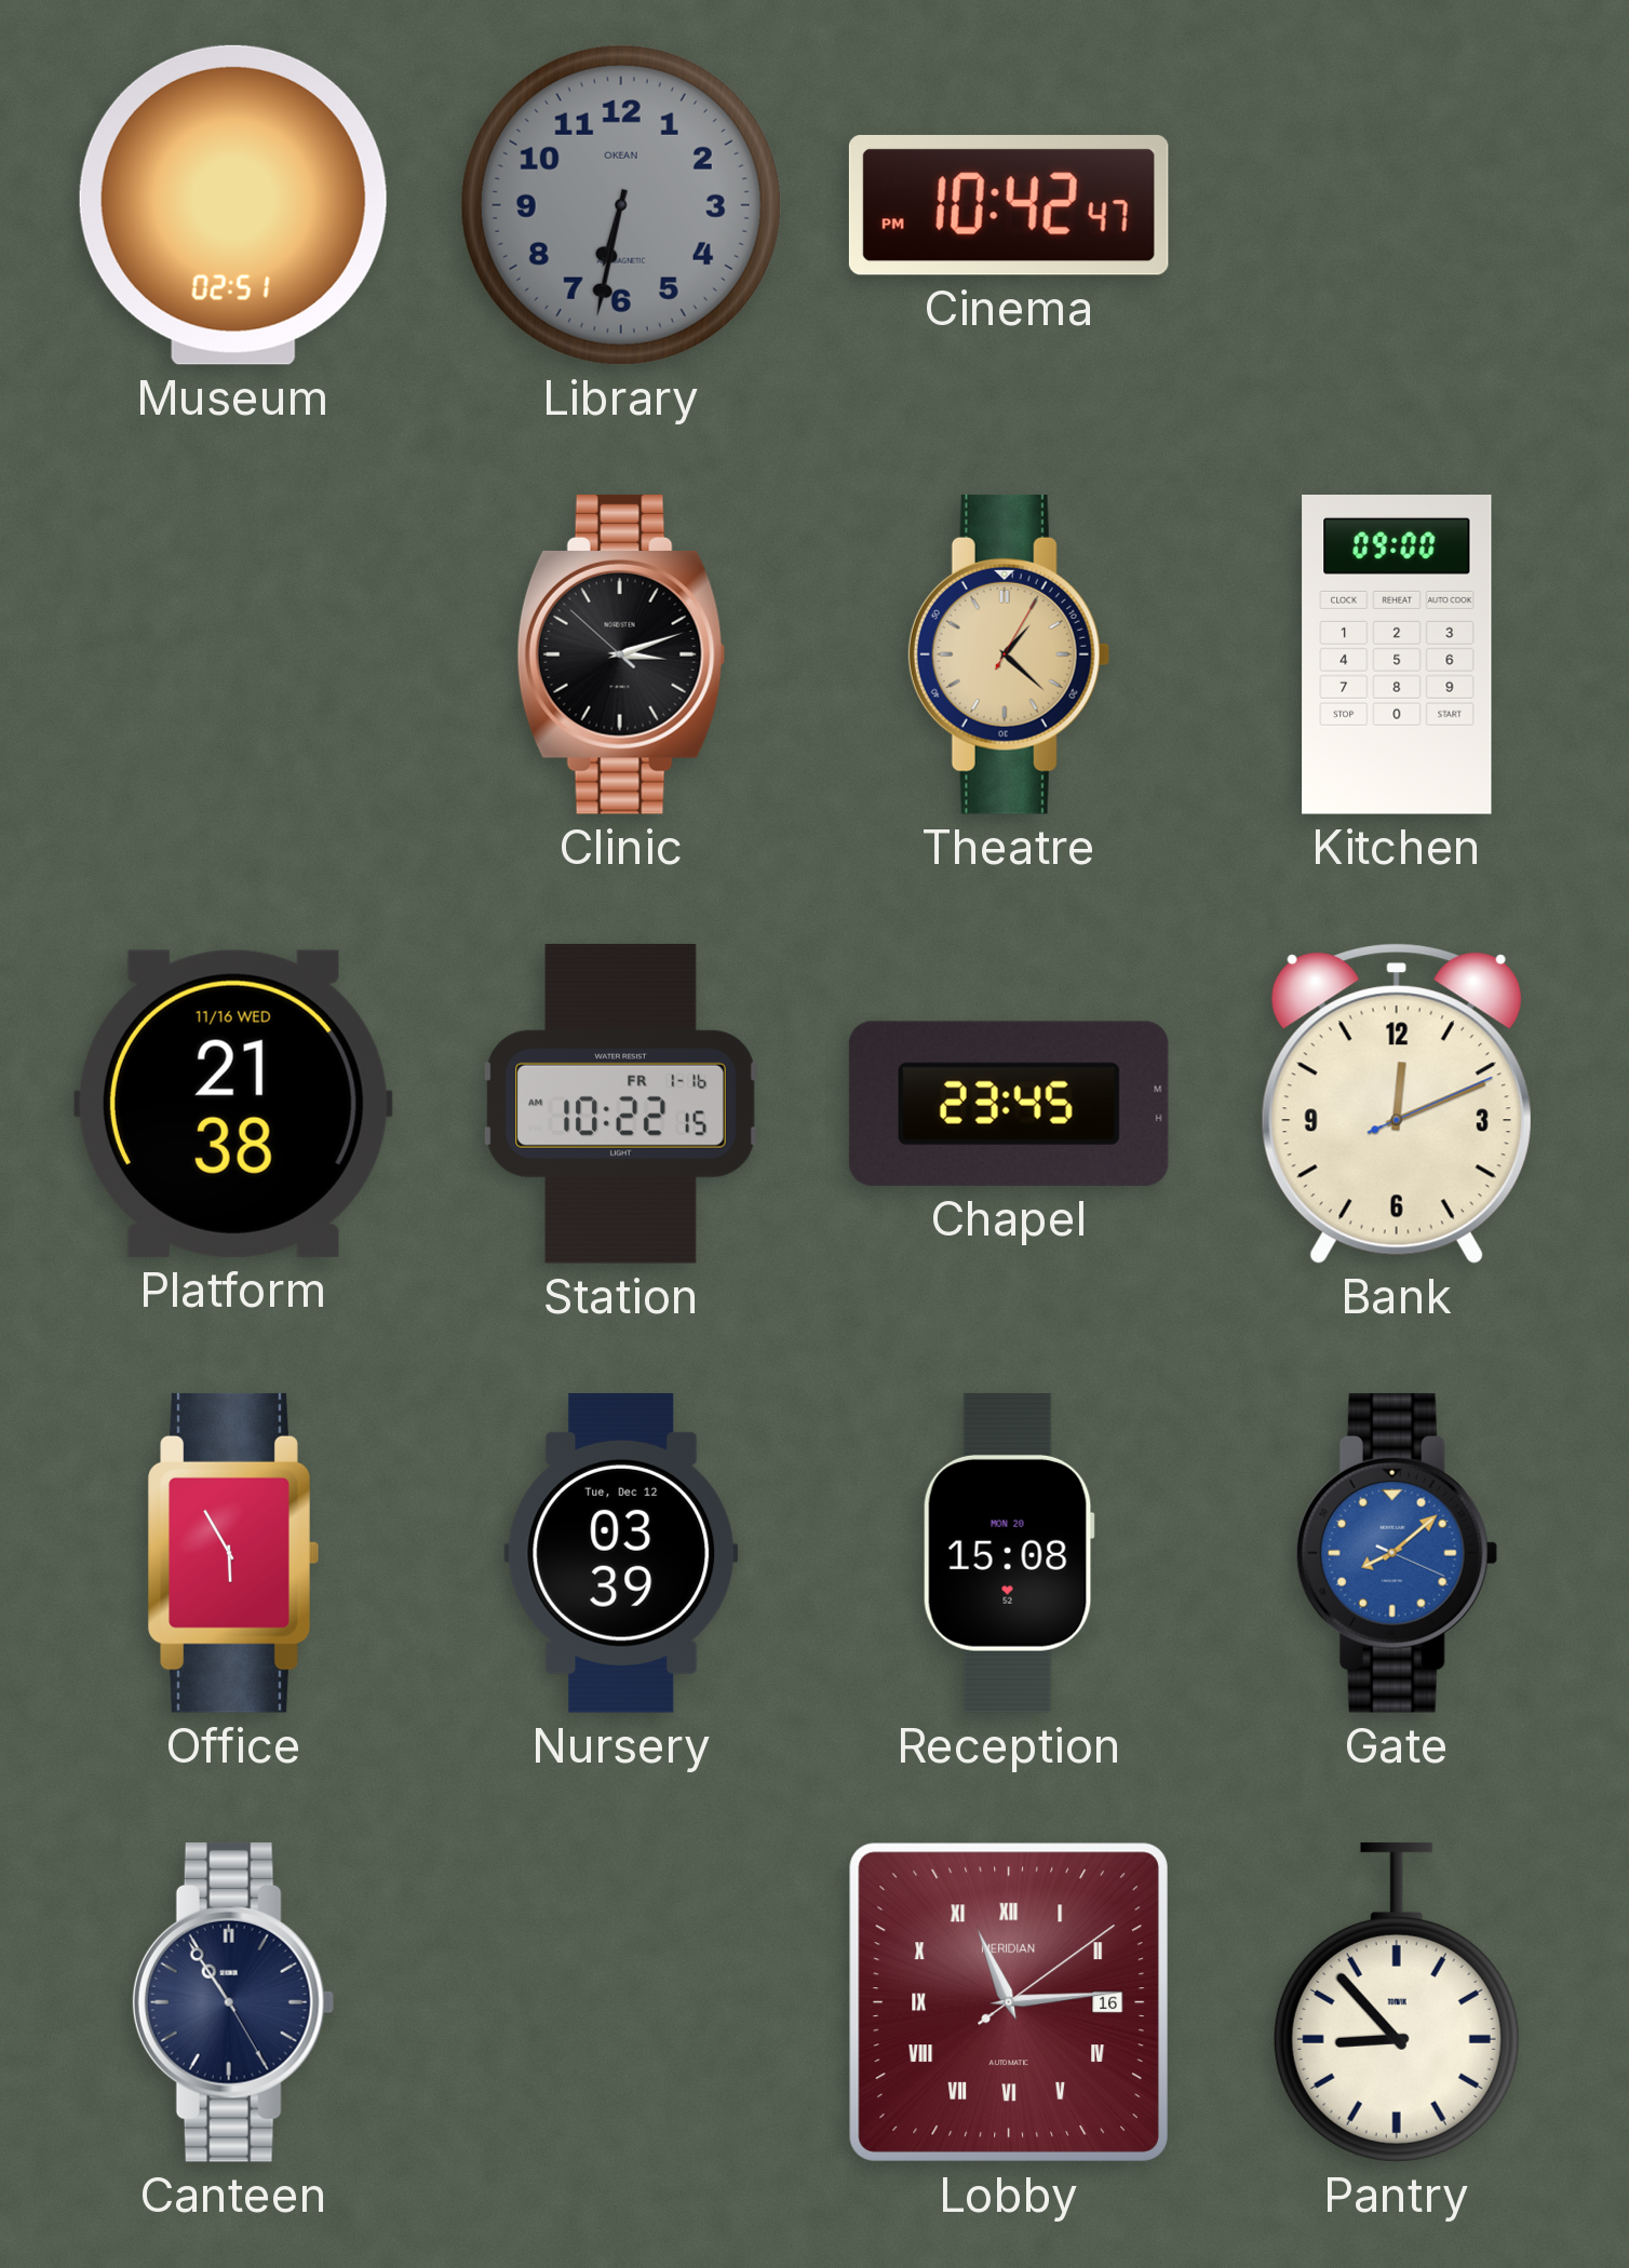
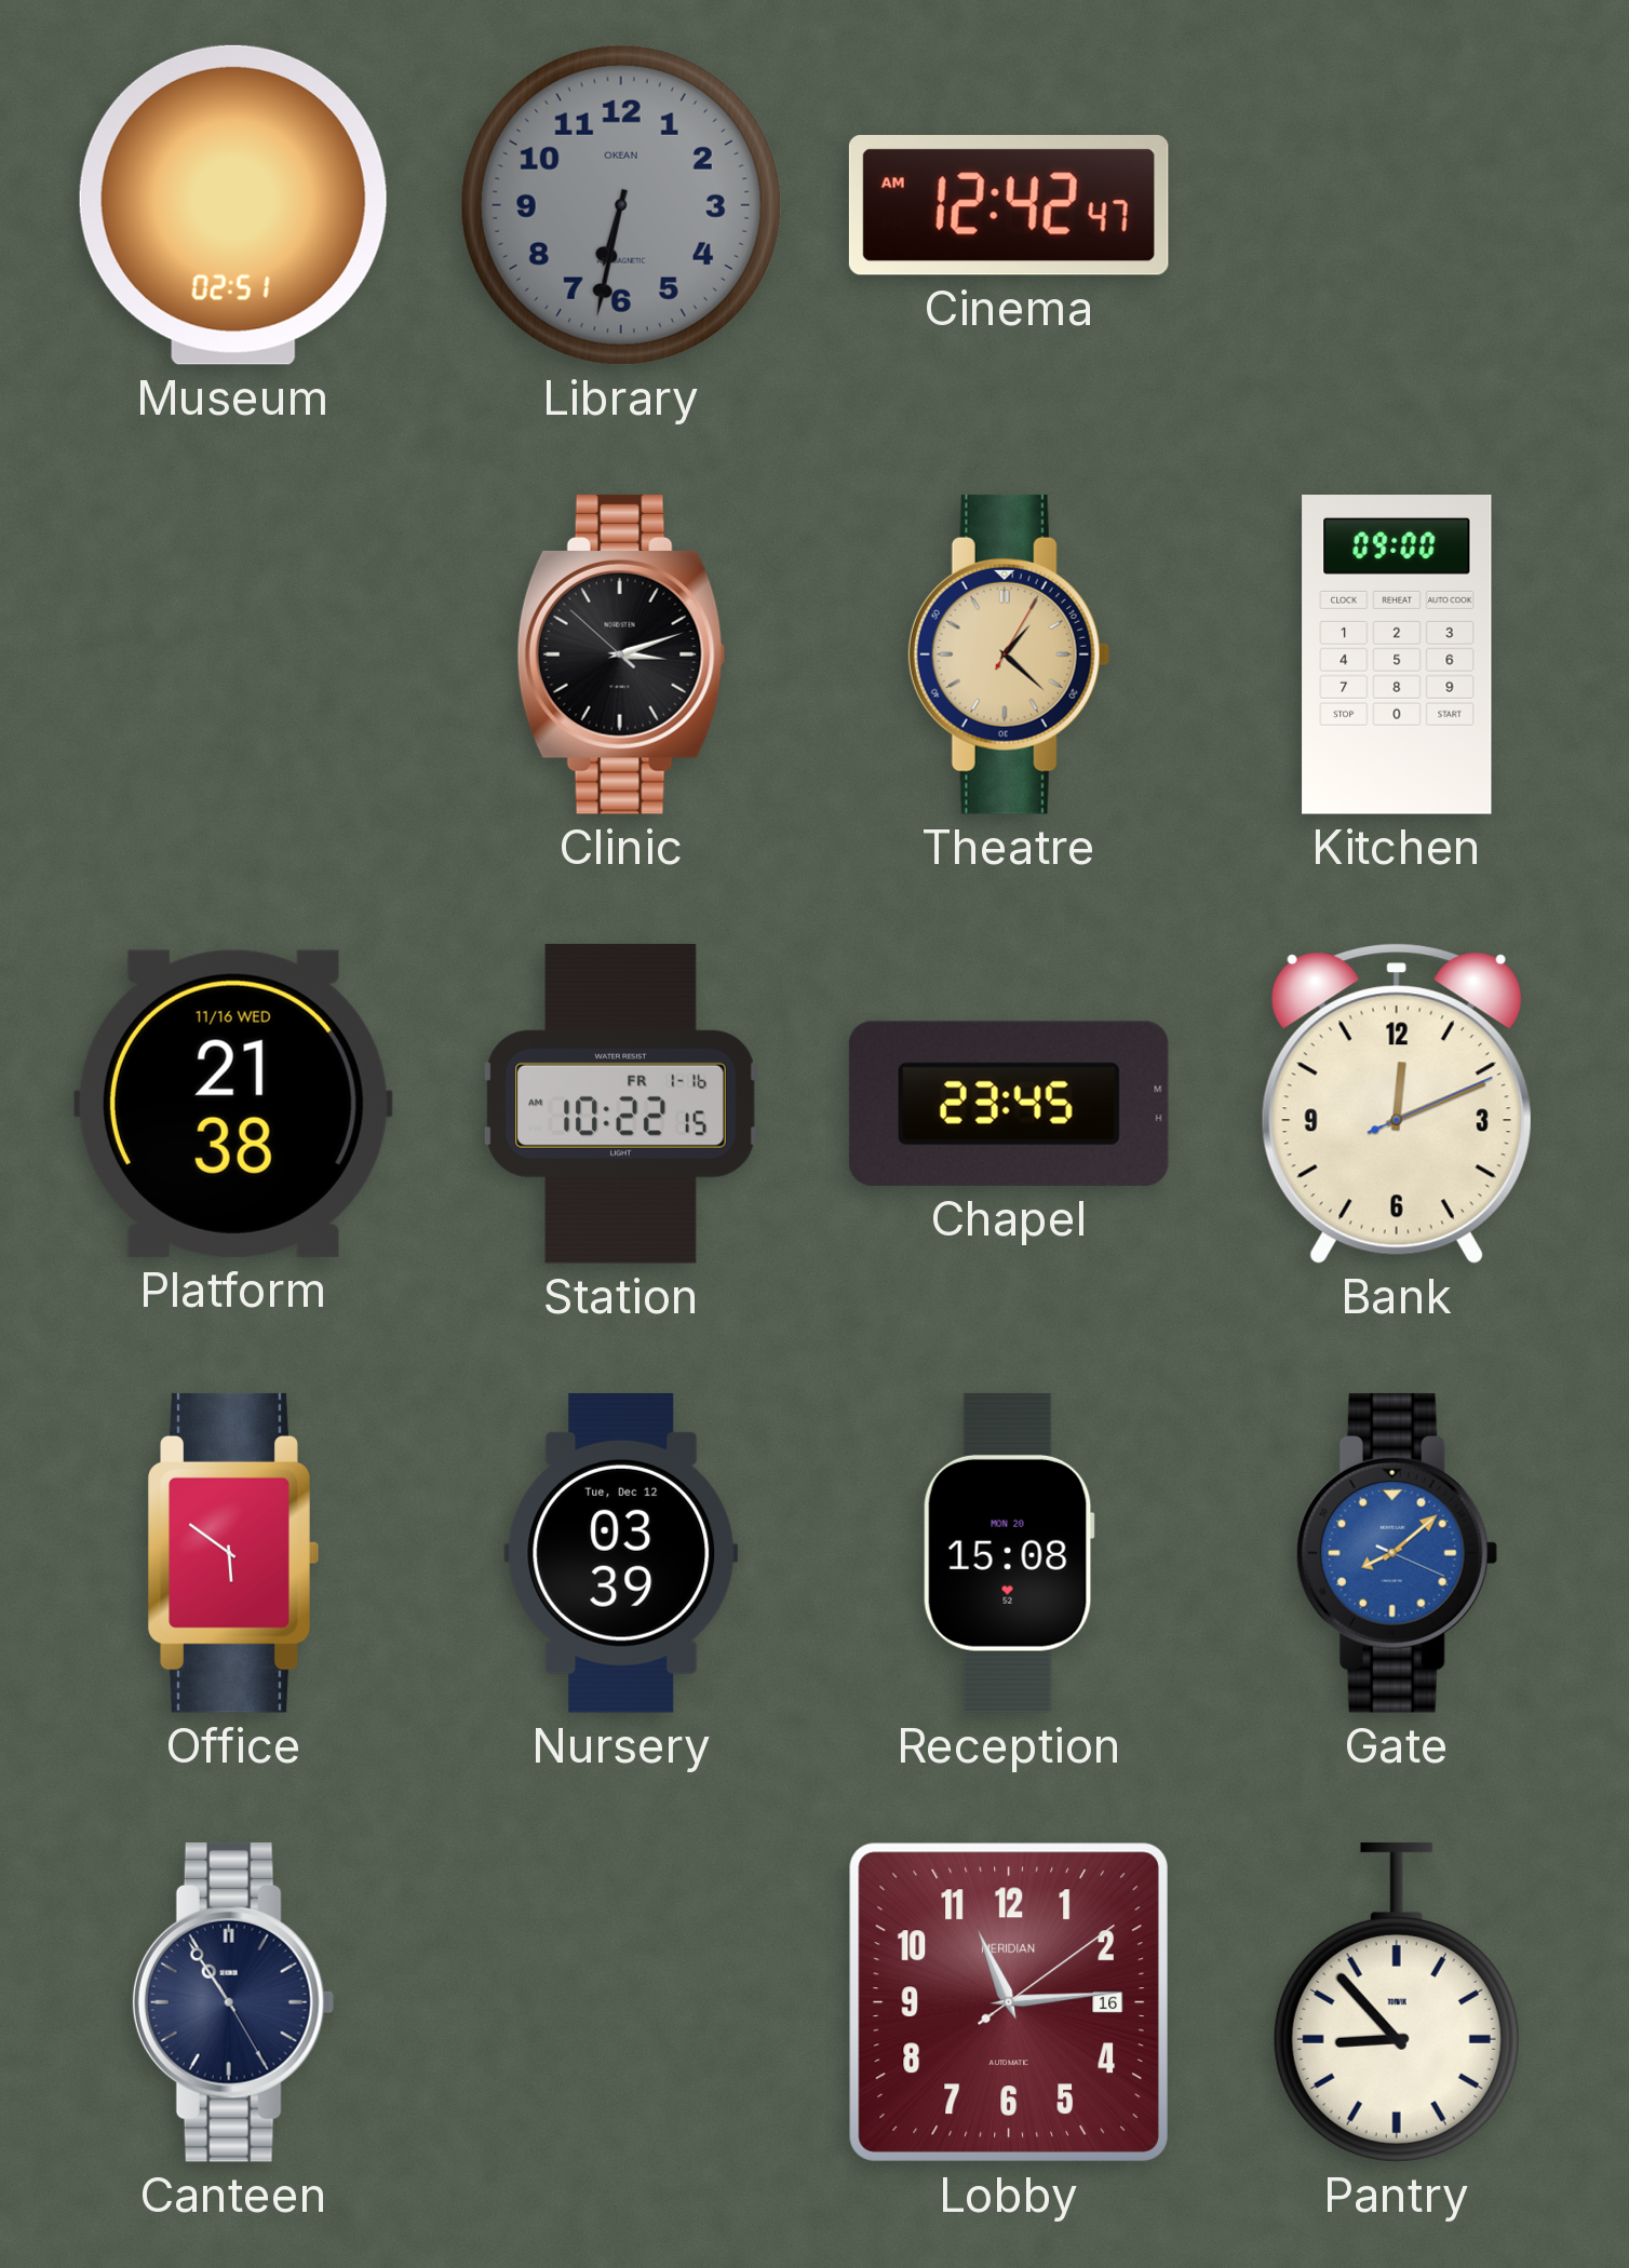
Cinema: 10:42 -> 12:42
Office: 5:55 -> 5:51
Lobby numerals: Roman -> Arabic
